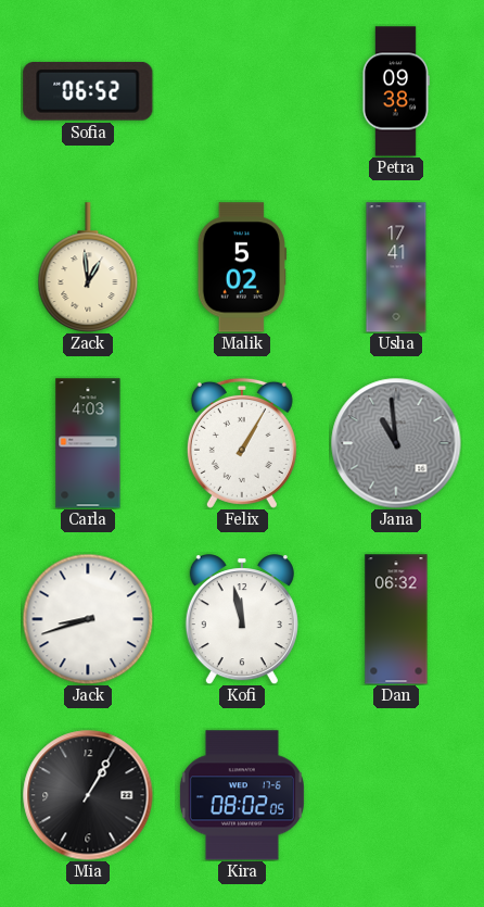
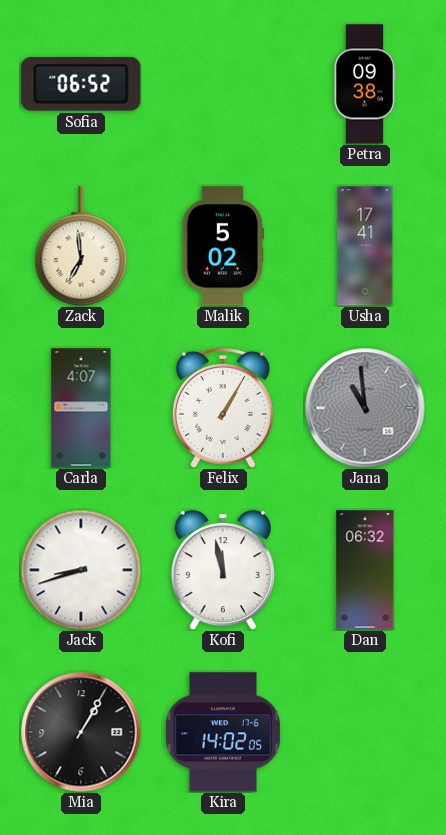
Zack: 12:59 -> 6:59
Carla: 4:03 -> 4:07
Kira: 08:02 -> 14:02
